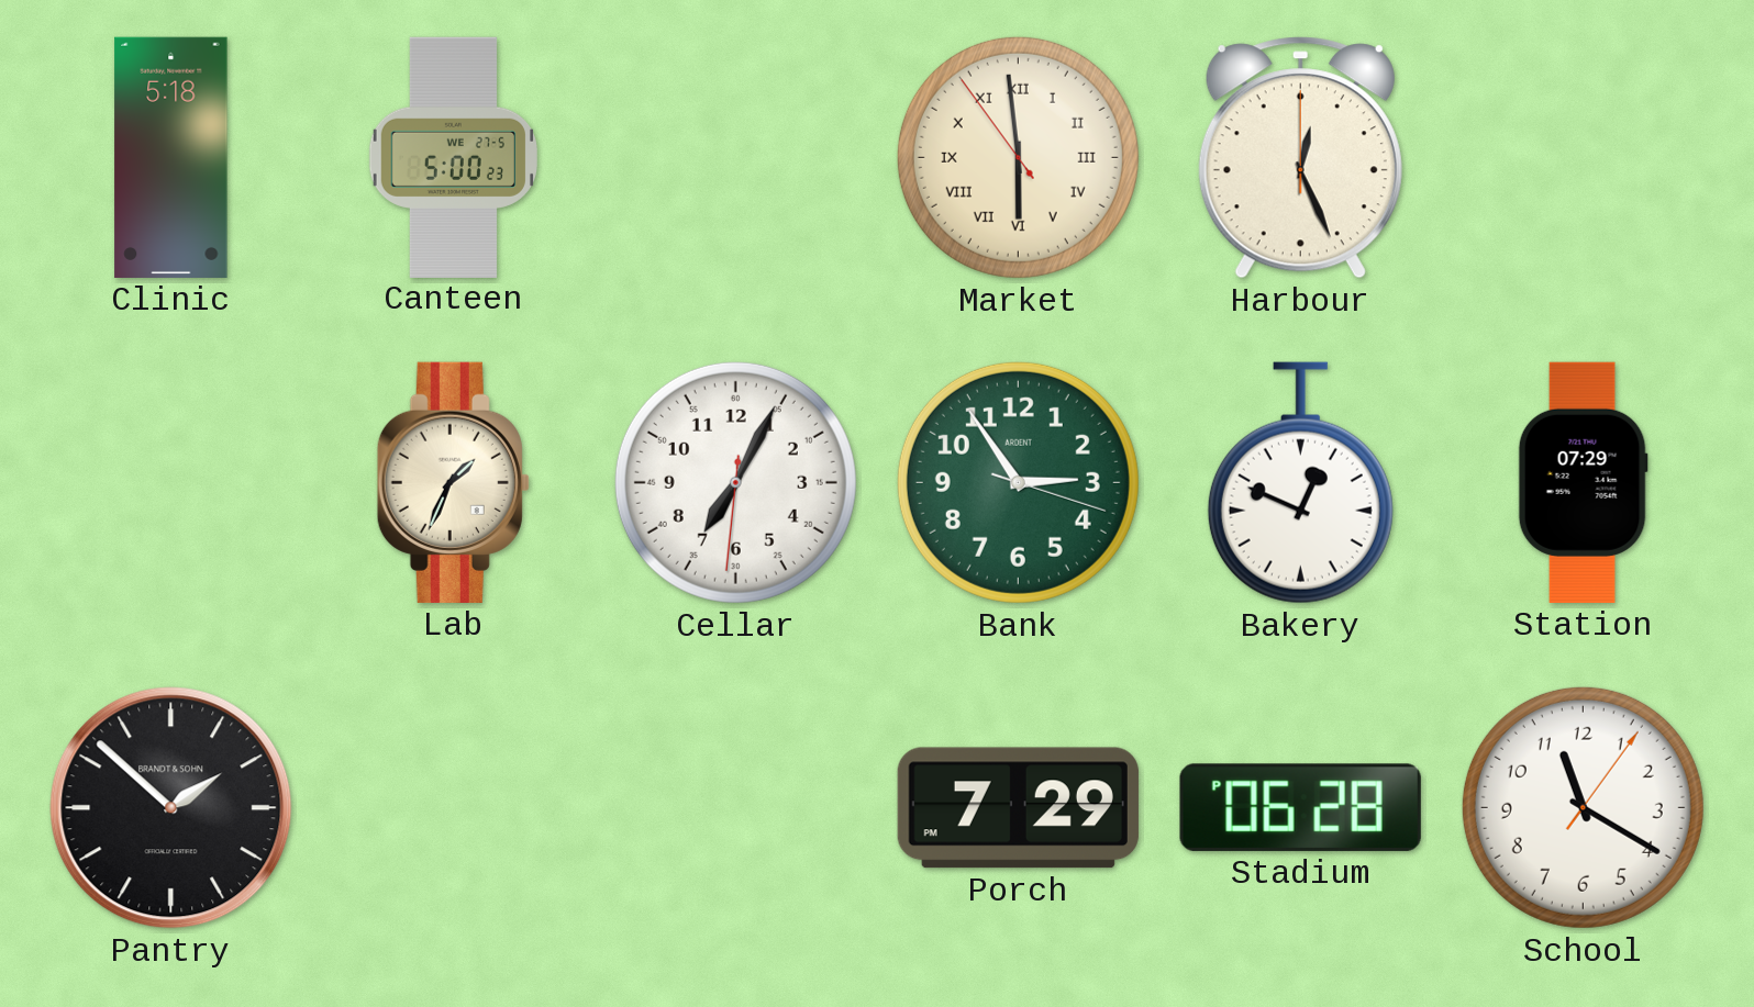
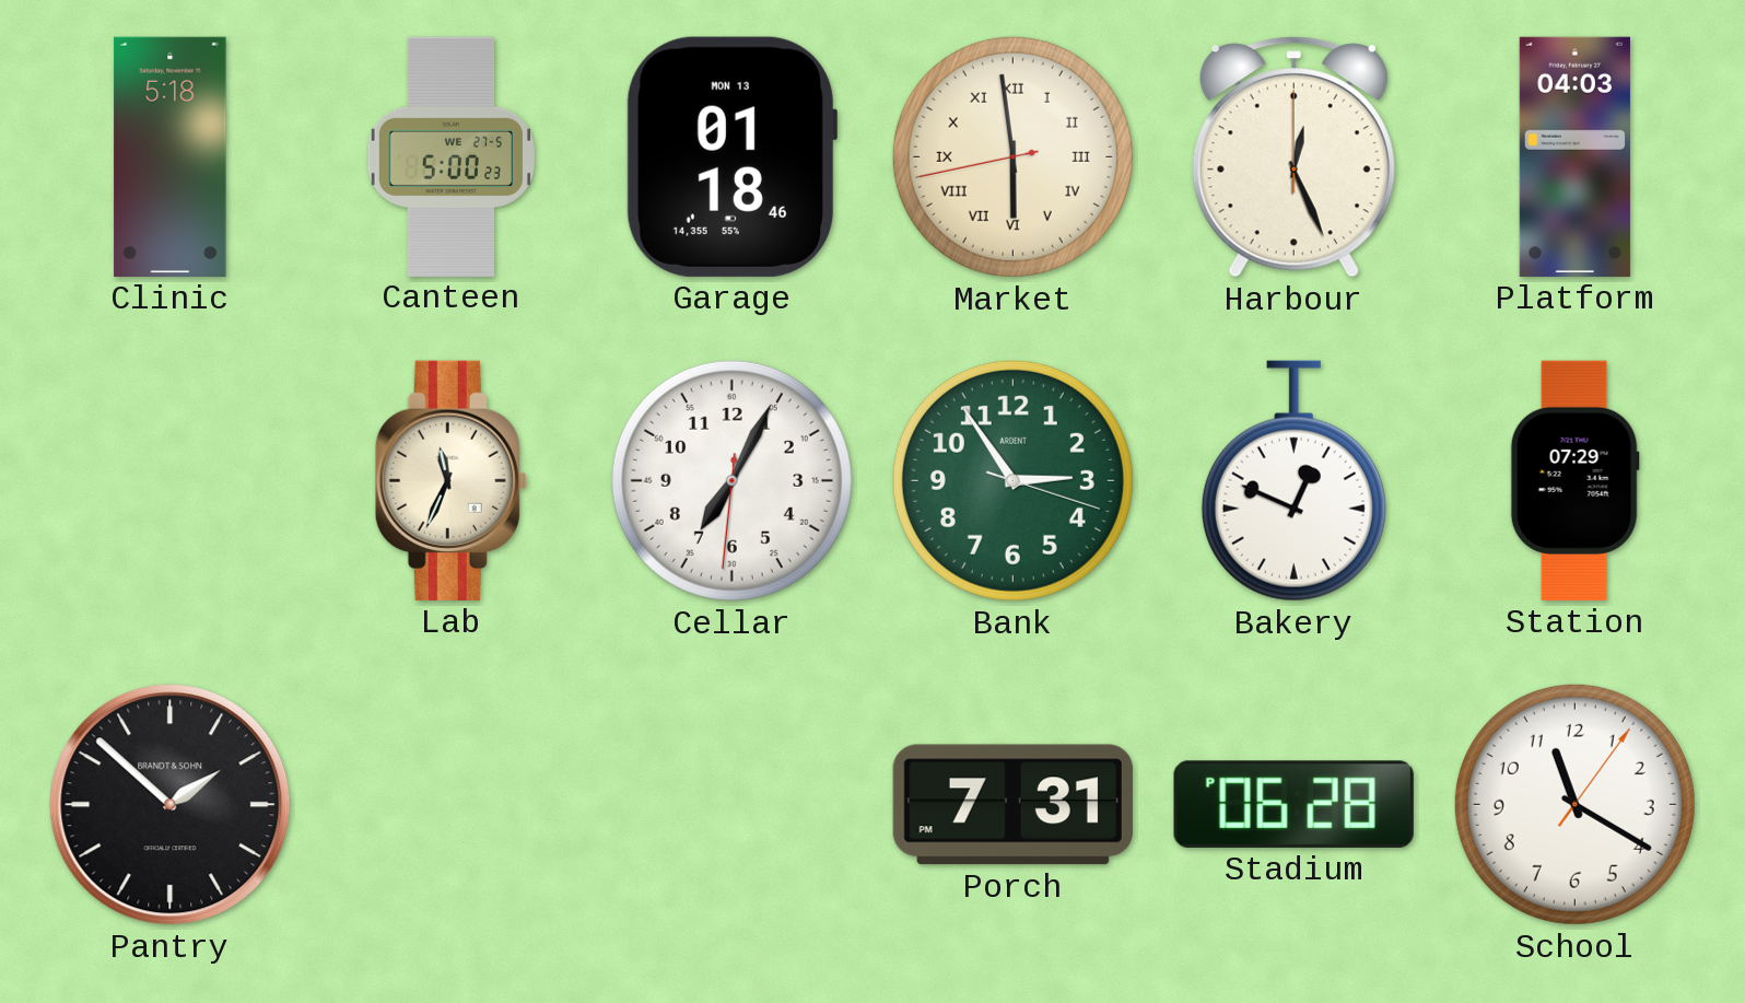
Garage: none -> 01:18
Market: 5:58:54 -> 5:58:43
Platform: none -> 04:03
Lab: 1:34 -> 11:34
Porch: 7:29 -> 7:31
